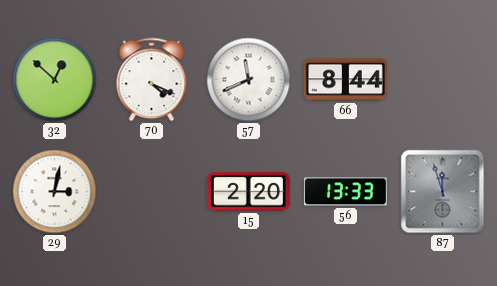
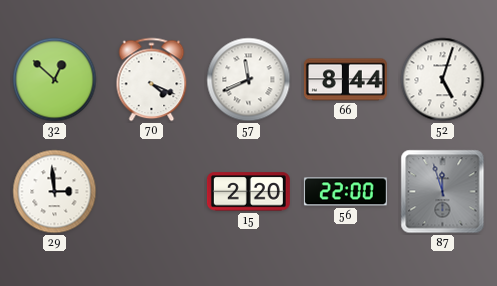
52: none -> 5:03
29: 3:02 -> 2:59
56: 13:33 -> 22:00
